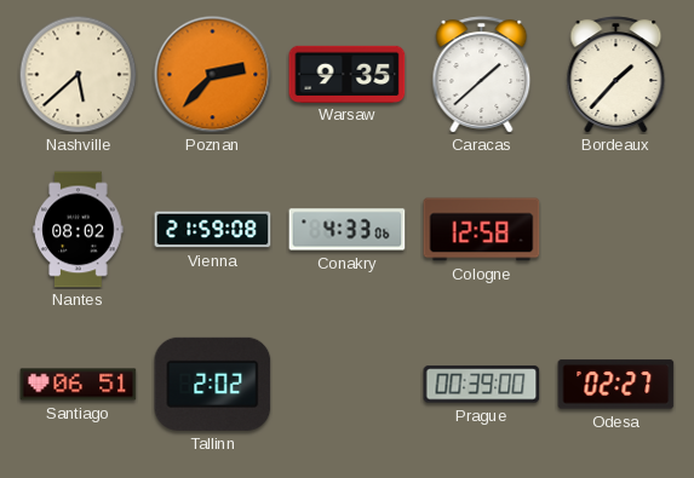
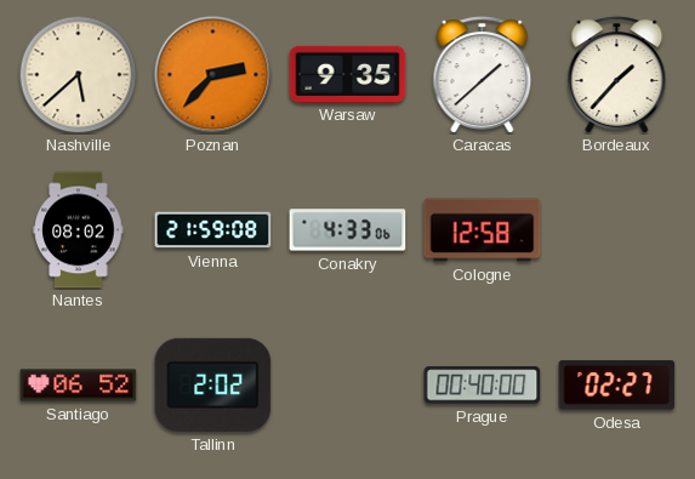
Santiago: 06:51 -> 06:52
Prague: 00:39 -> 00:40
